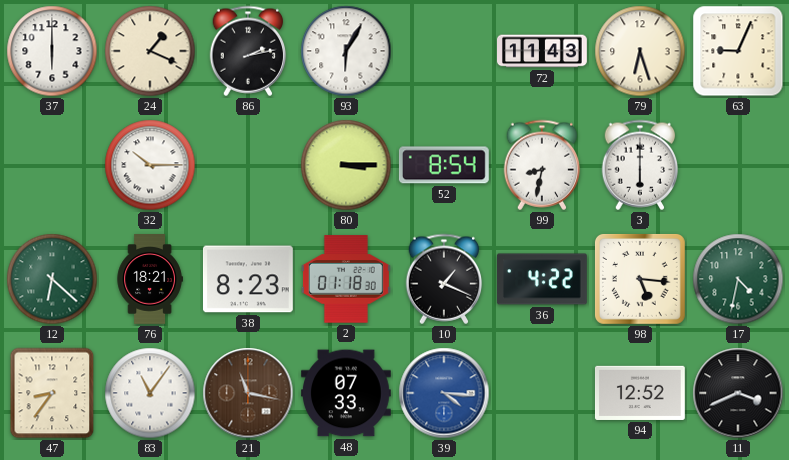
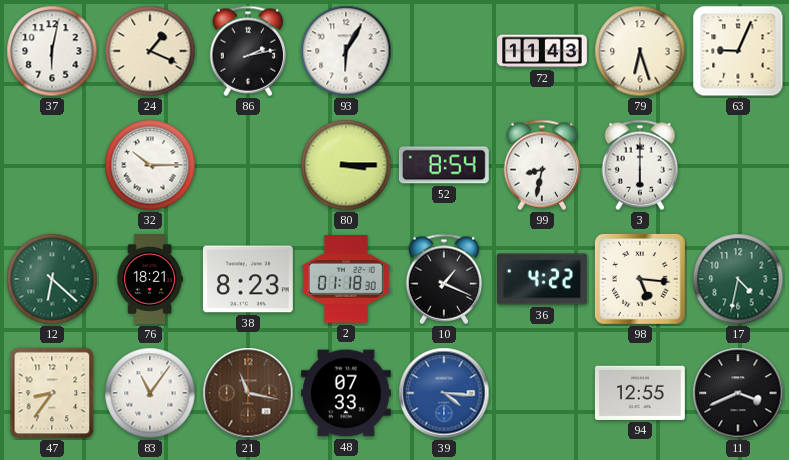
37: 6:00 -> 6:02
94: 12:52 -> 12:55
